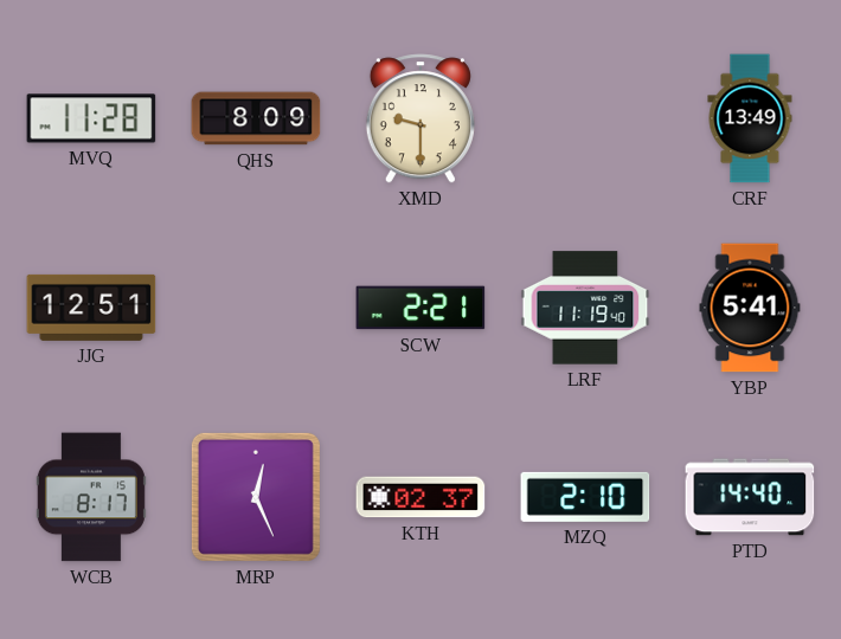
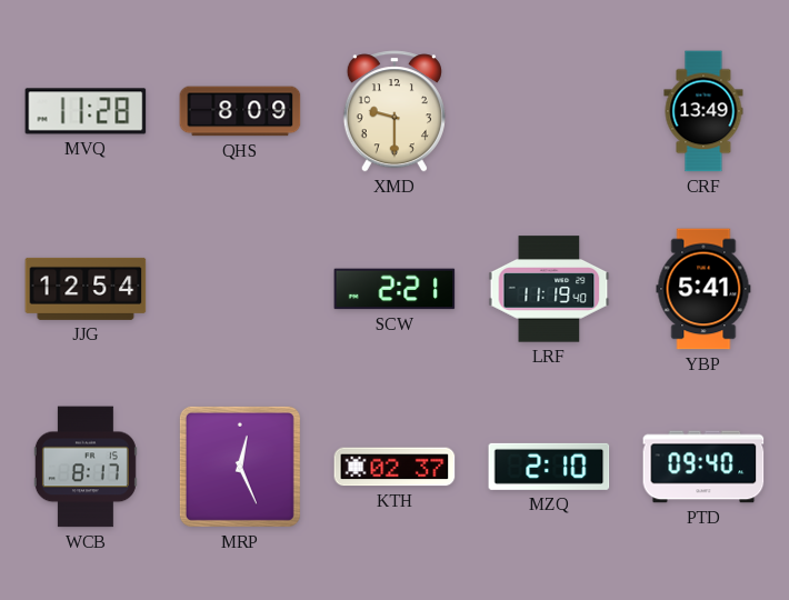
JJG: 12:51 -> 12:54
PTD: 14:40 -> 09:40
